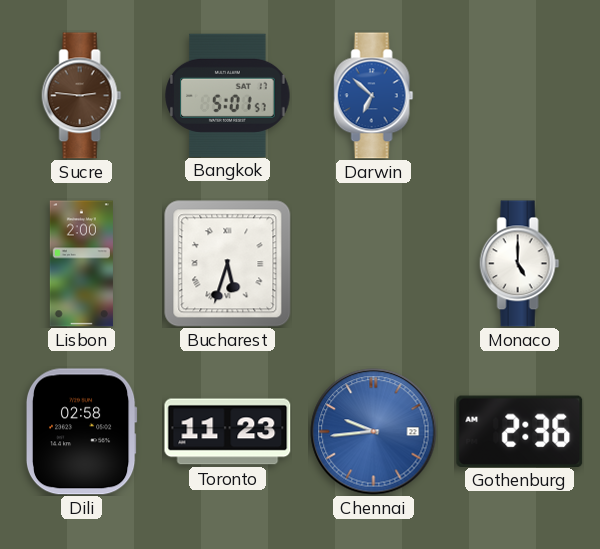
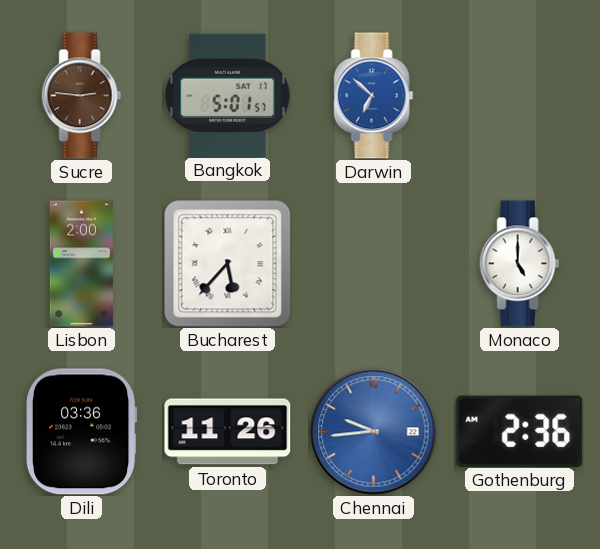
Bucharest: 5:33 -> 5:37
Dili: 02:58 -> 03:36
Toronto: 11:23 -> 11:26
